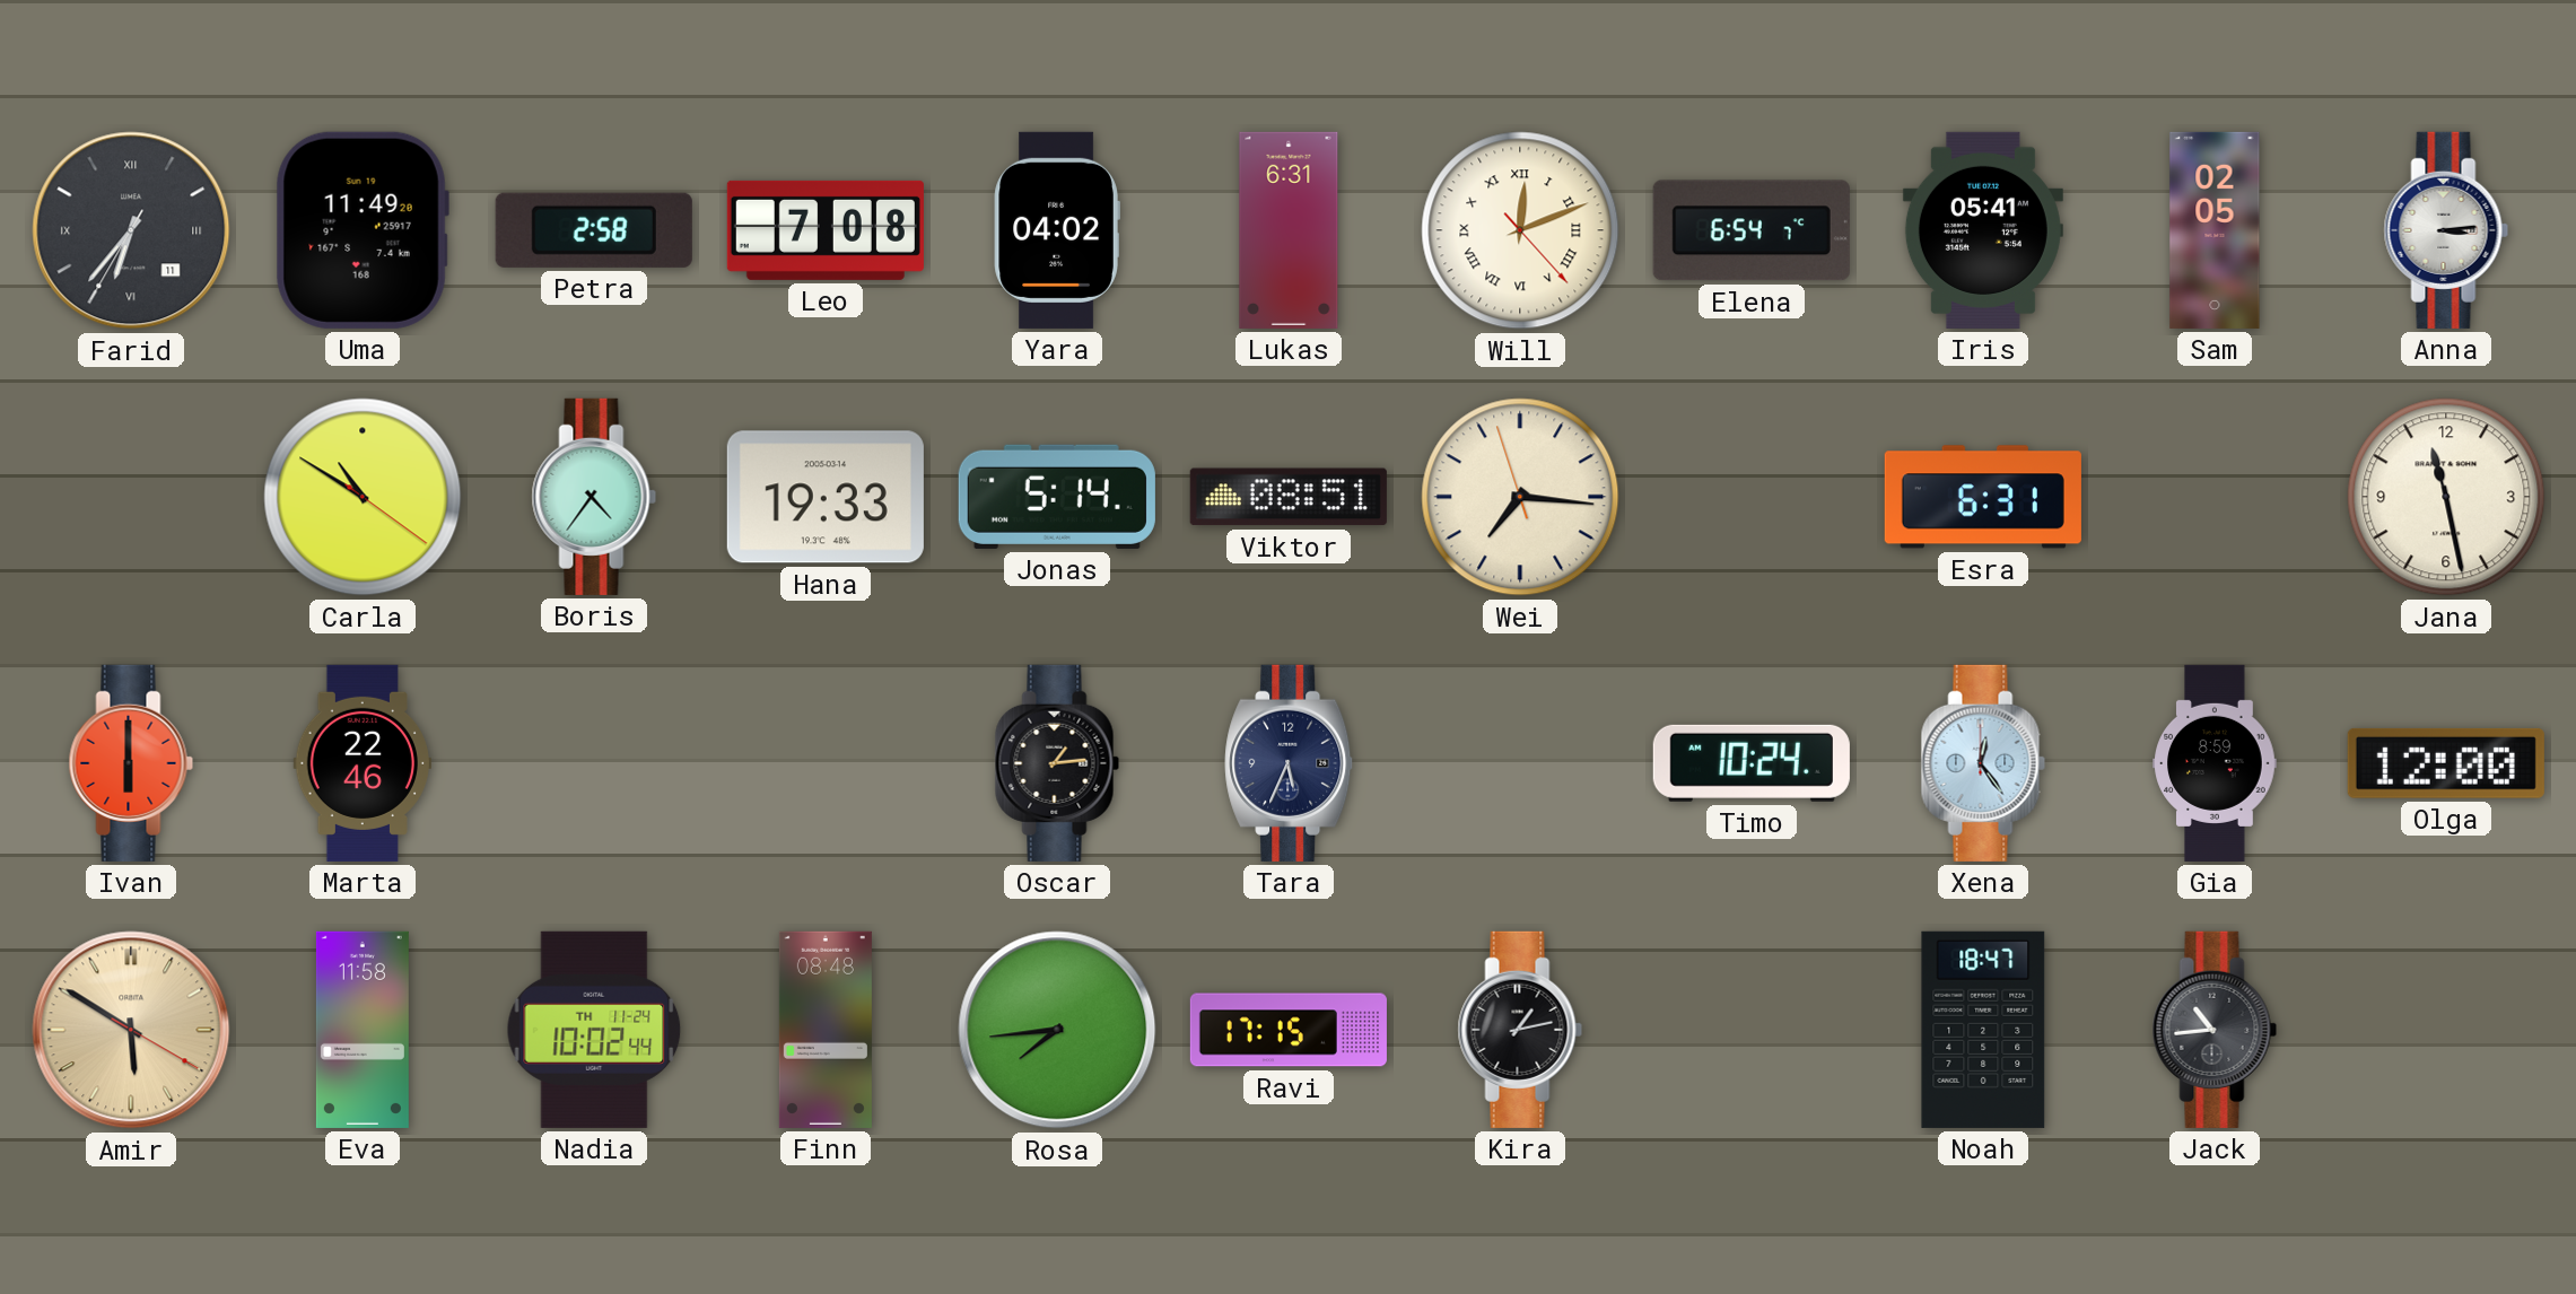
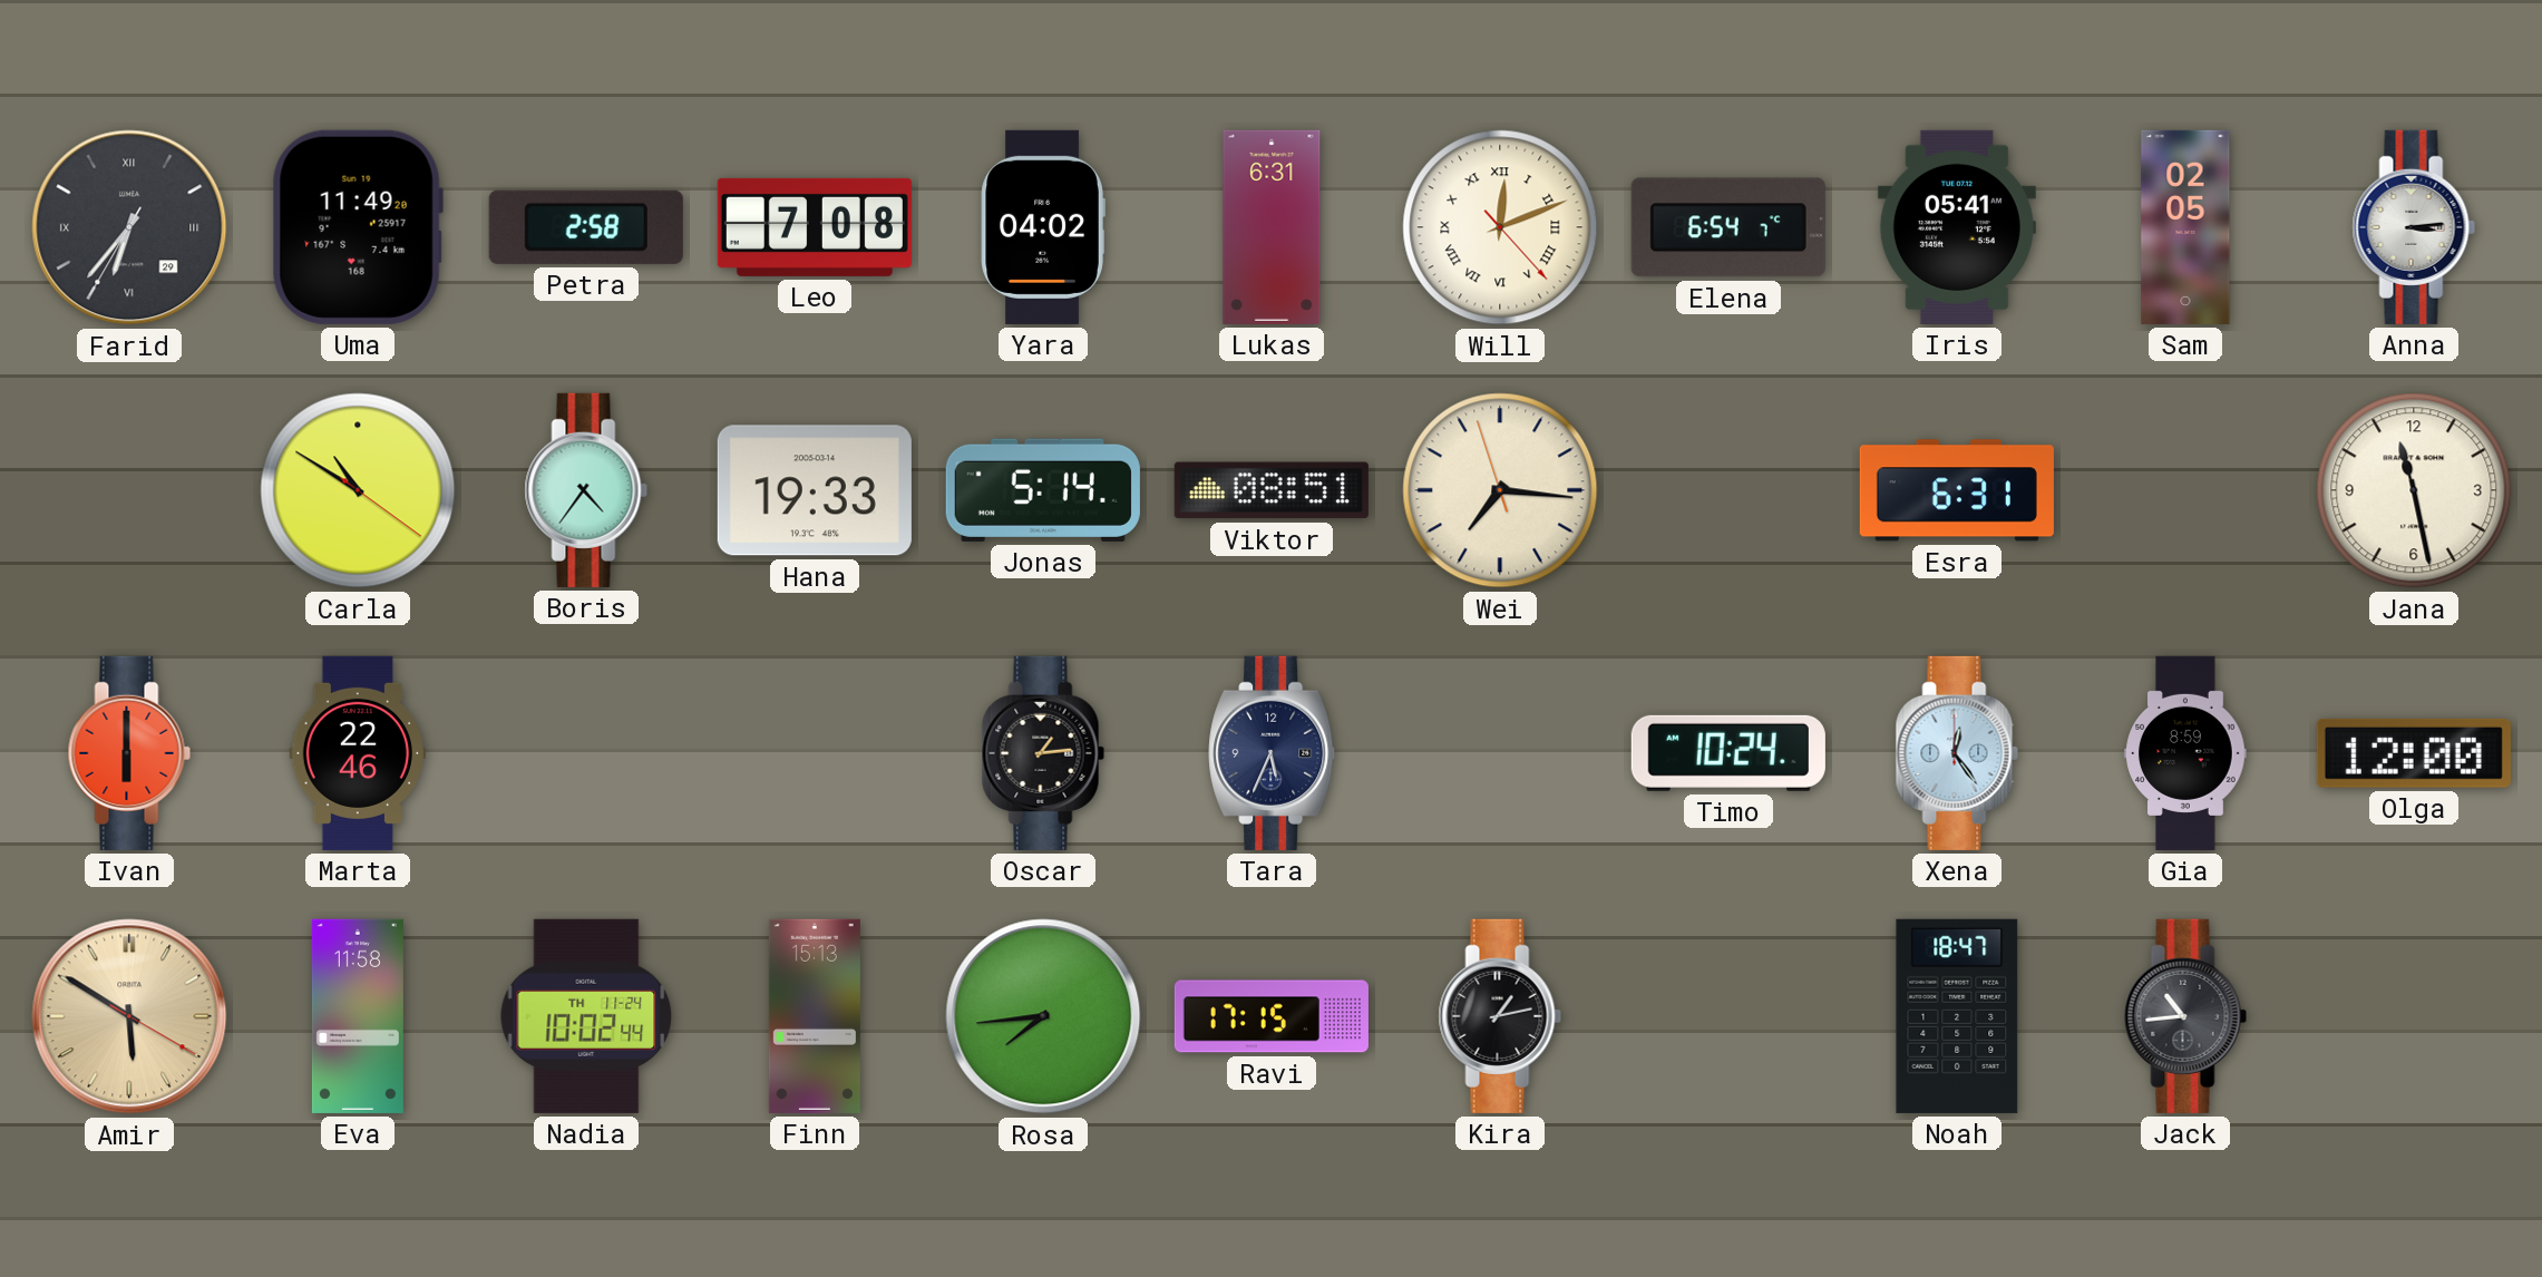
Farid date: 11 -> 29
Finn: 08:48 -> 15:13
